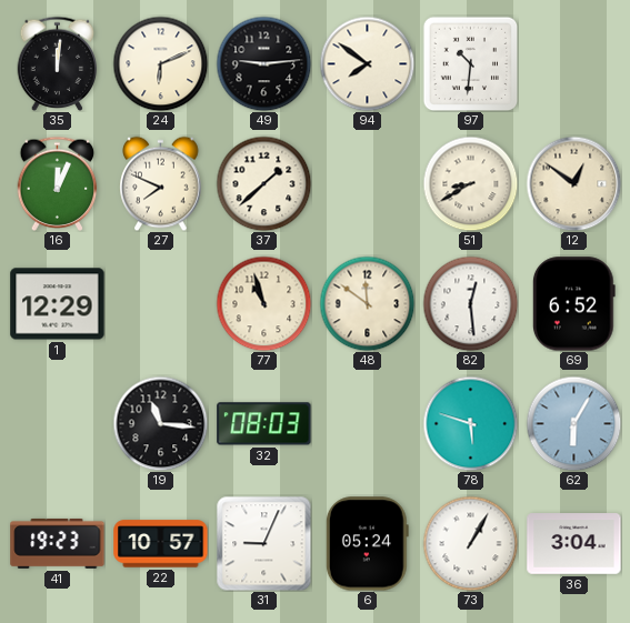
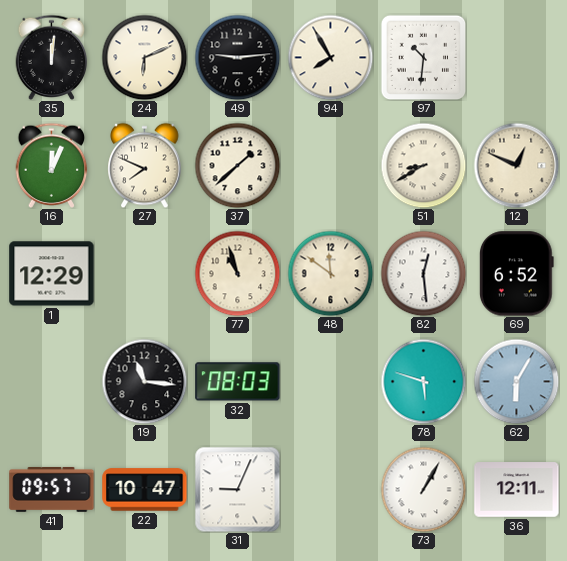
94: 7:51 -> 7:55
12: 12:51 -> 12:49
41: 19:23 -> 09:57
22: 10:57 -> 10:47
6: 05:24 -> none
36: 3:04 -> 12:11
